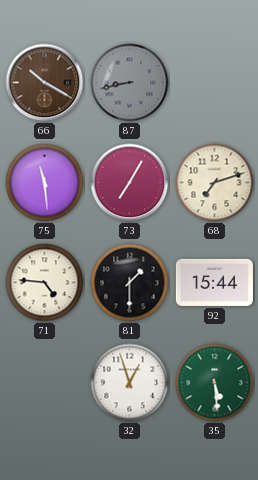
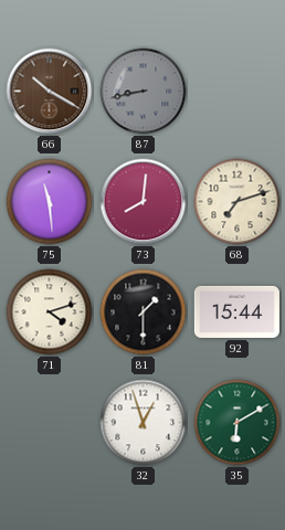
73: 7:05 -> 8:01
71: 4:46 -> 4:12
35: 5:29 -> 6:10
